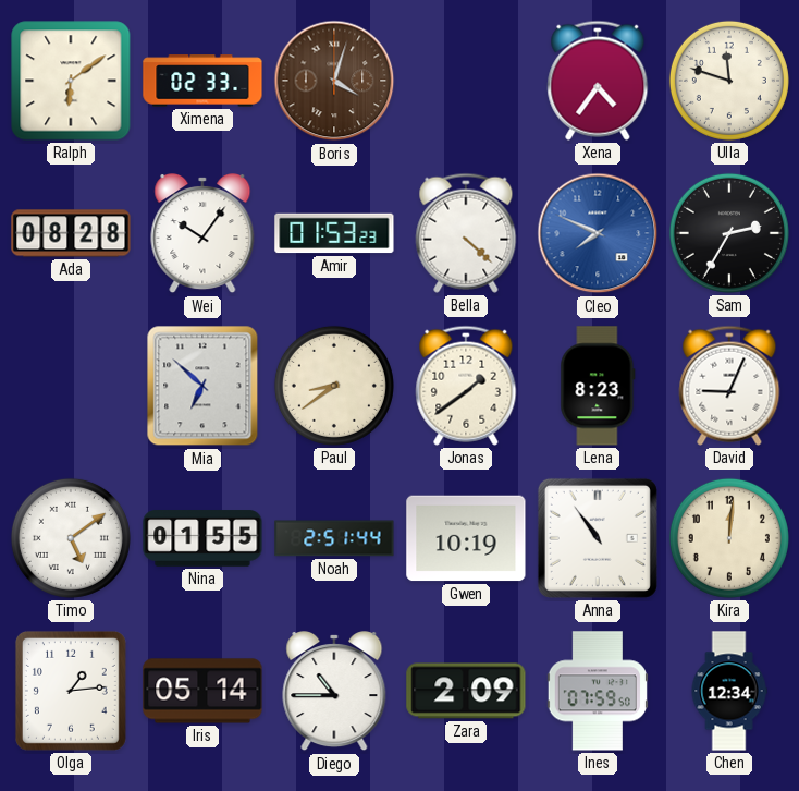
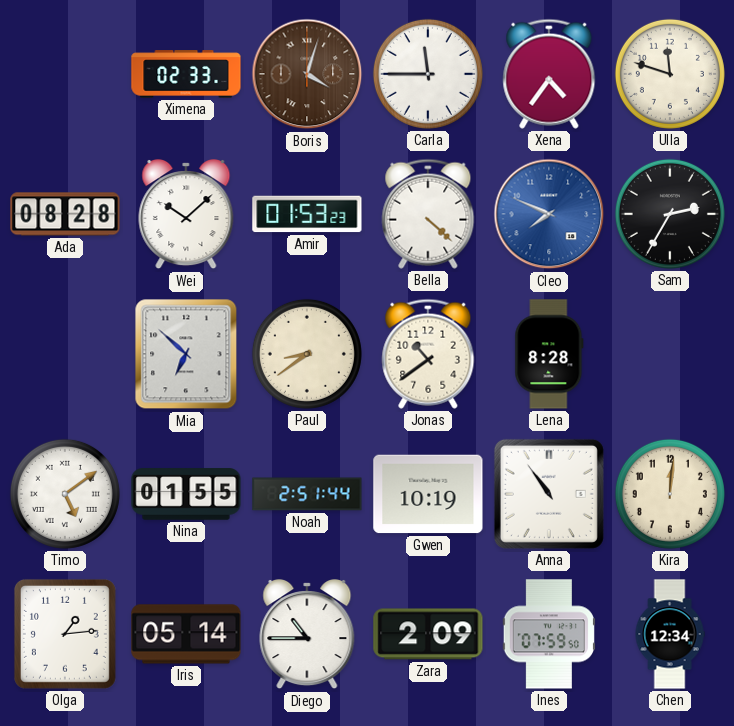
Ralph: 6:09 -> none
Carla: none -> 11:45
Wei: 10:06 -> 10:08
Jonas: 1:39 -> 10:39
Lena: 8:23 -> 8:28
David: 9:04 -> none
